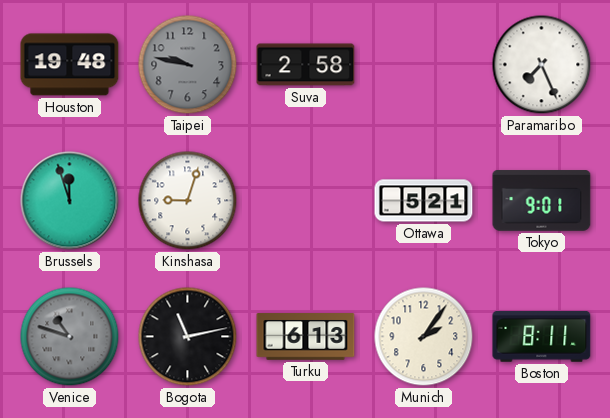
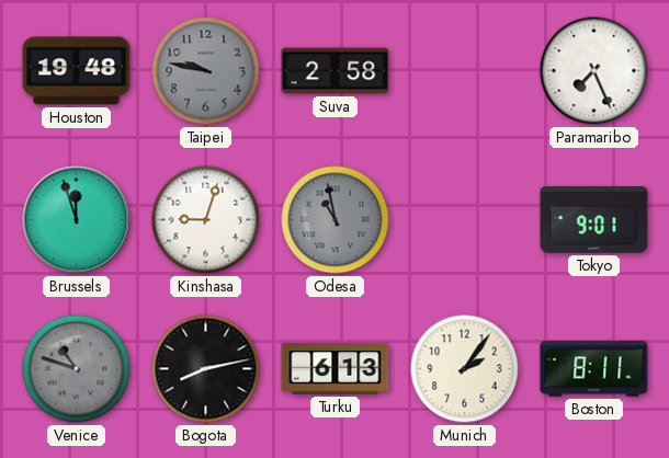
Odesa: none -> 10:58
Ottawa: 5:21 -> none
Bogota: 11:13 -> 8:13
